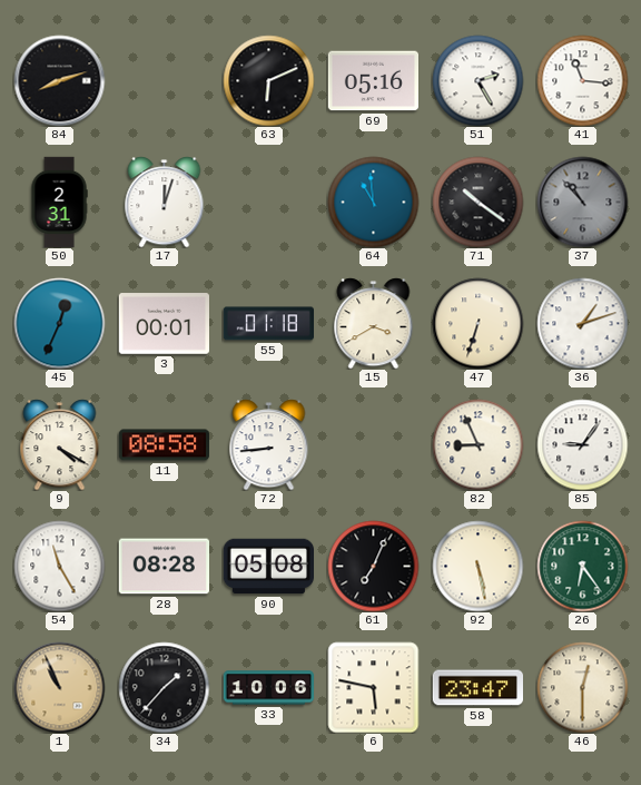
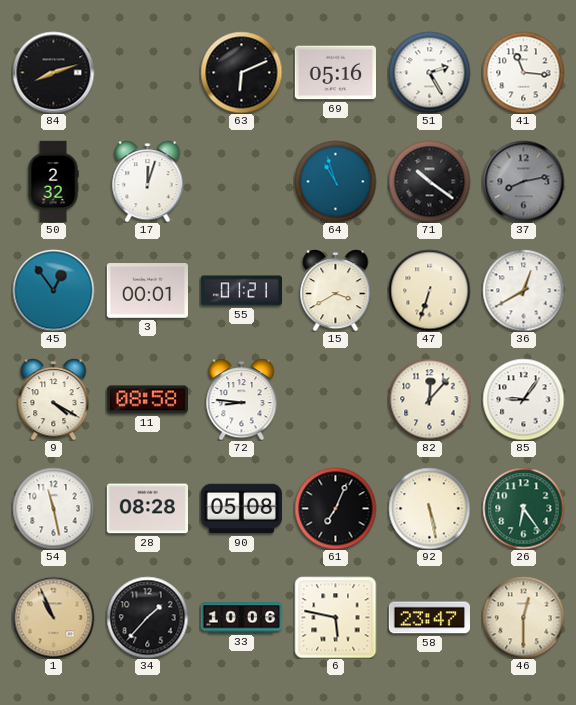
50: 2:31 -> 2:32
64: 10:59 -> 10:57
37: 10:53 -> 8:13
45: 12:34 -> 12:54
55: 01:18 -> 01:21
36: 1:12 -> 12:40
72: 8:44 -> 8:46
82: 8:56 -> 12:07
54: 11:25 -> 11:28
